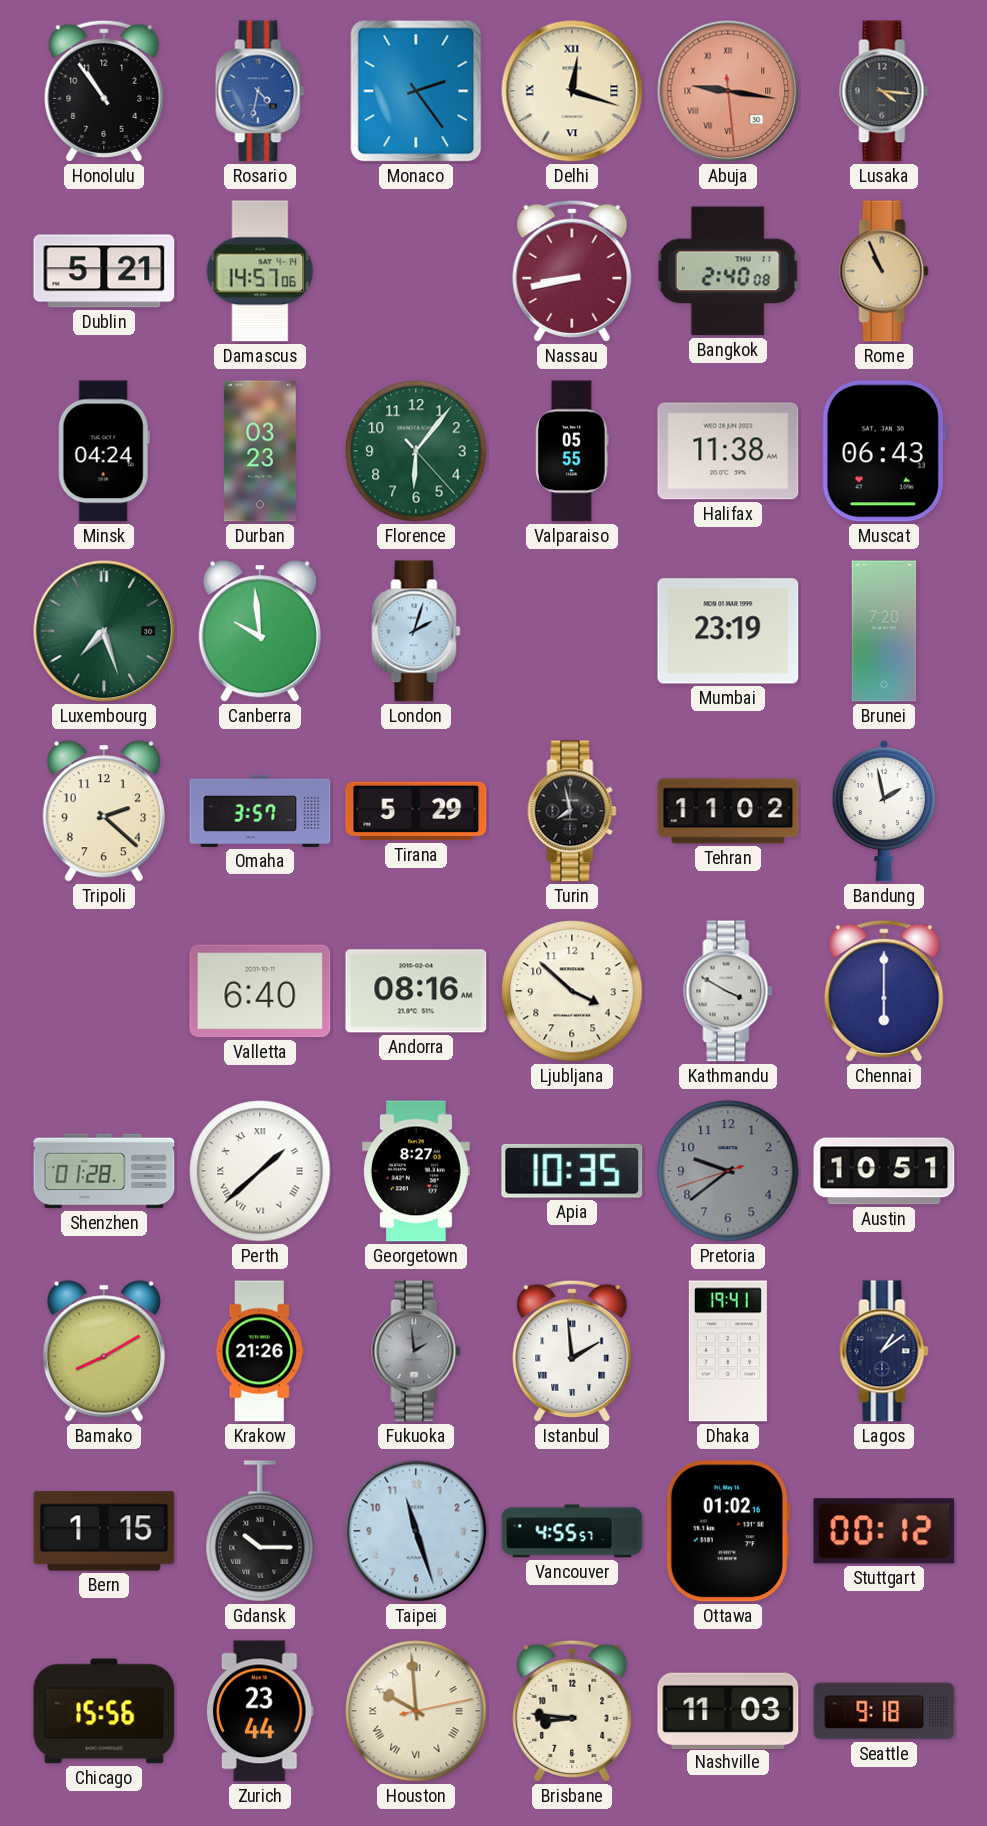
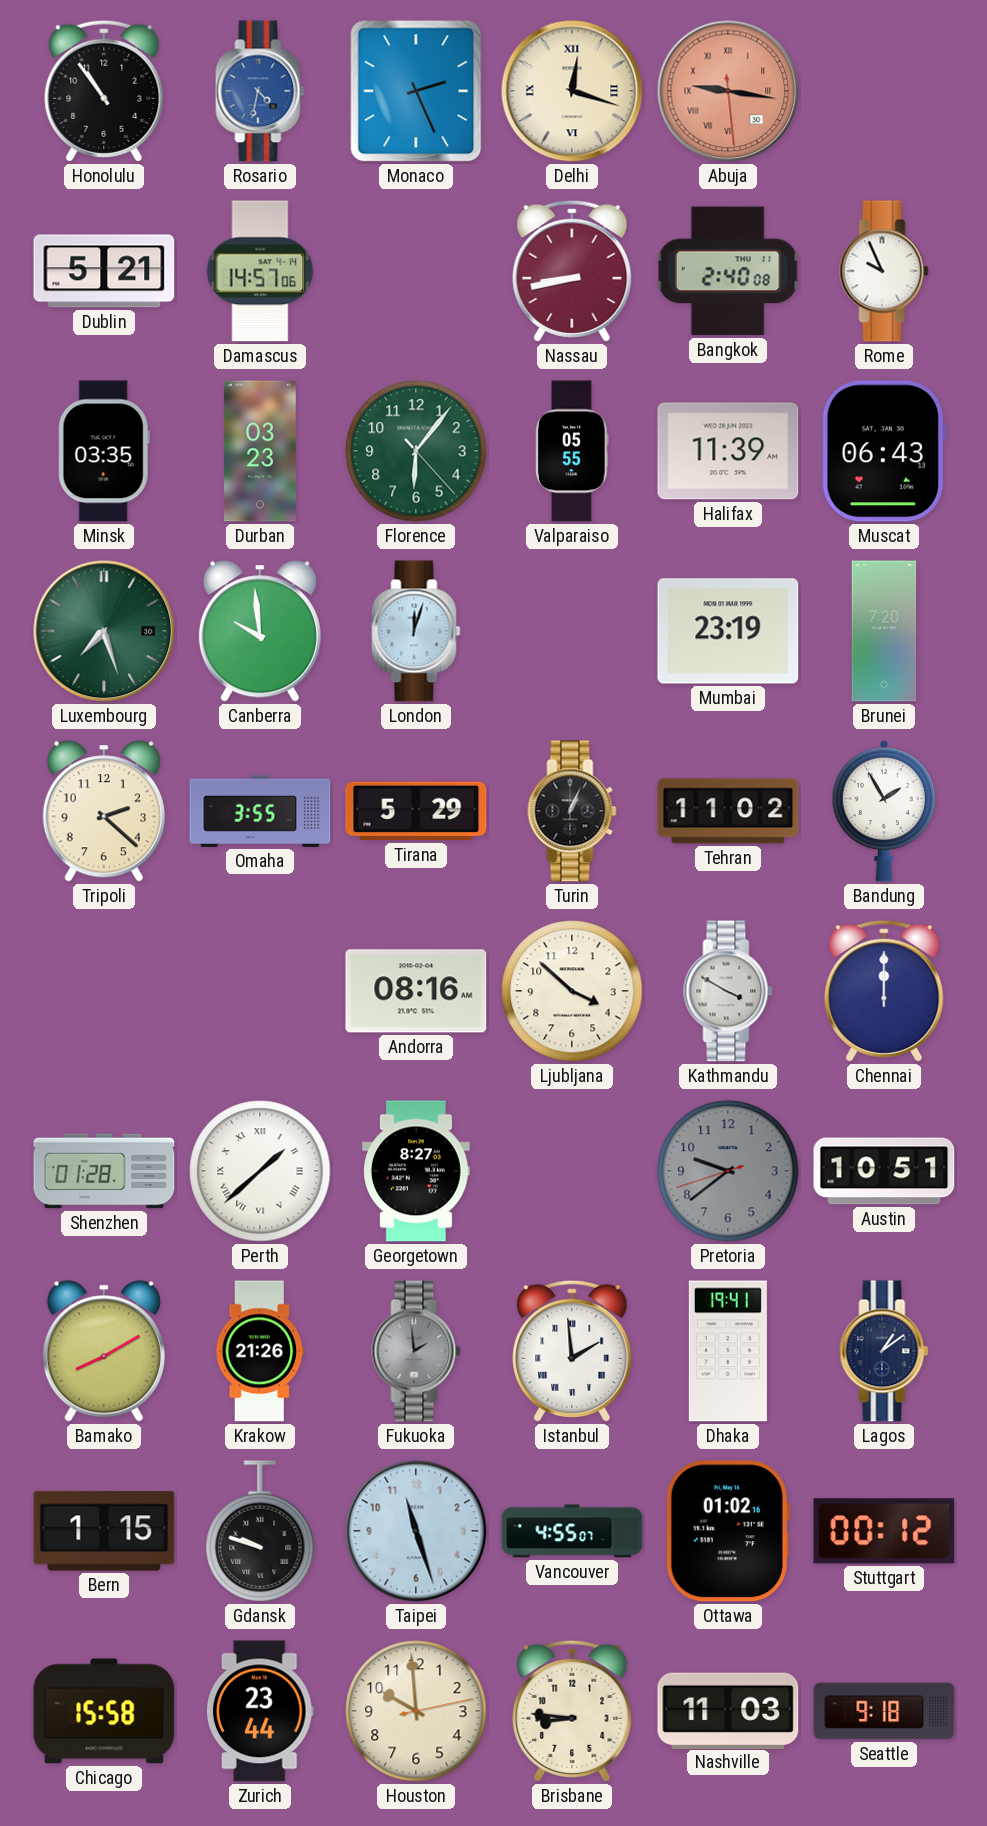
Monaco: 2:24 -> 2:26
Lusaka: 4:16 -> none
Rome: 10:56 -> 9:56
Rome dial: champagne -> white
Minsk: 04:24 -> 03:35
Halifax: 11:38 -> 11:39
London: 2:03 -> 12:03
Omaha: 3:57 -> 3:55
Turin: 7:58 -> 1:04
Bandung: 1:58 -> 1:55
Valletta: 6:40 -> none
Chennai: 6:00 -> 12:00
Apia: 10:35 -> none
Gdansk: 10:15 -> 9:48
Vancouver: 4:55:57 -> 4:55:07
Chicago: 15:56 -> 15:58
Houston numerals: Roman -> Arabic
